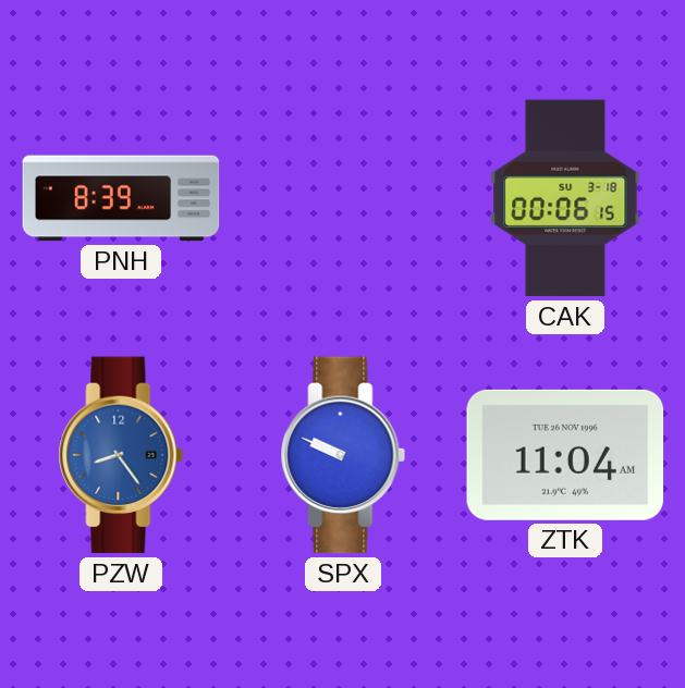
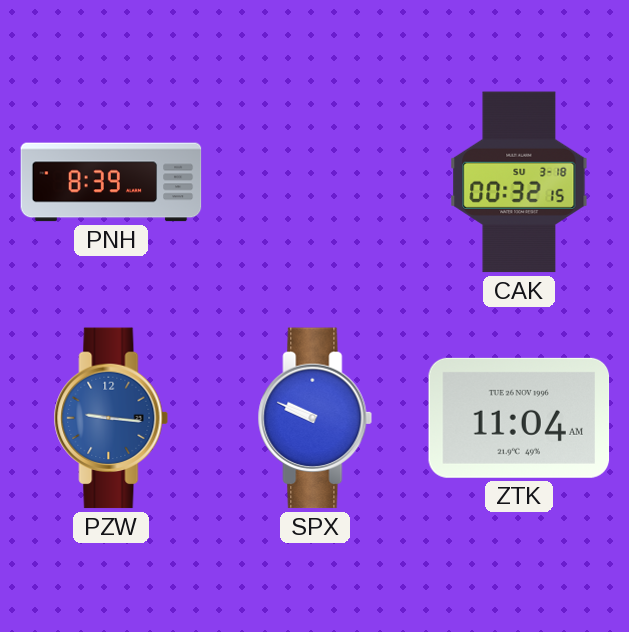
CAK: 00:06 -> 00:32
PZW: 8:24 -> 9:16
